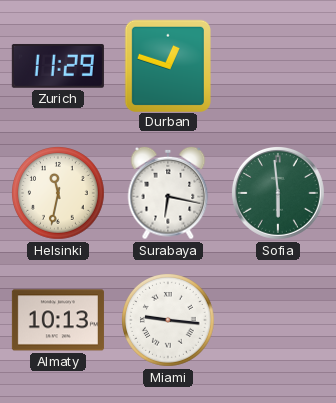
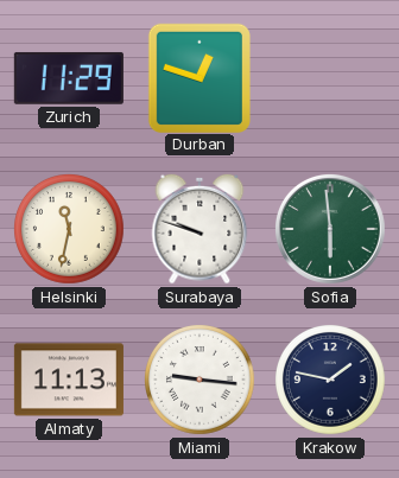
Surabaya: 6:17 -> 9:48
Almaty: 10:13 -> 11:13
Krakow: none -> 1:47
